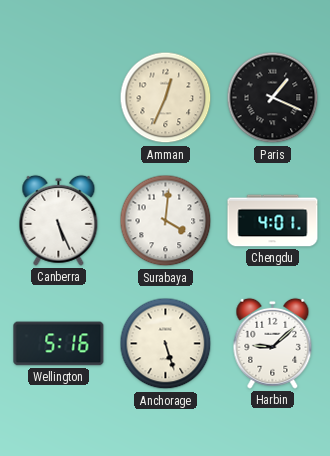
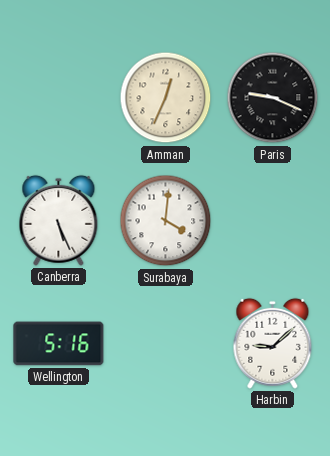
Paris: 1:19 -> 9:19
Chengdu: 4:01 -> none
Anchorage: 5:27 -> none
